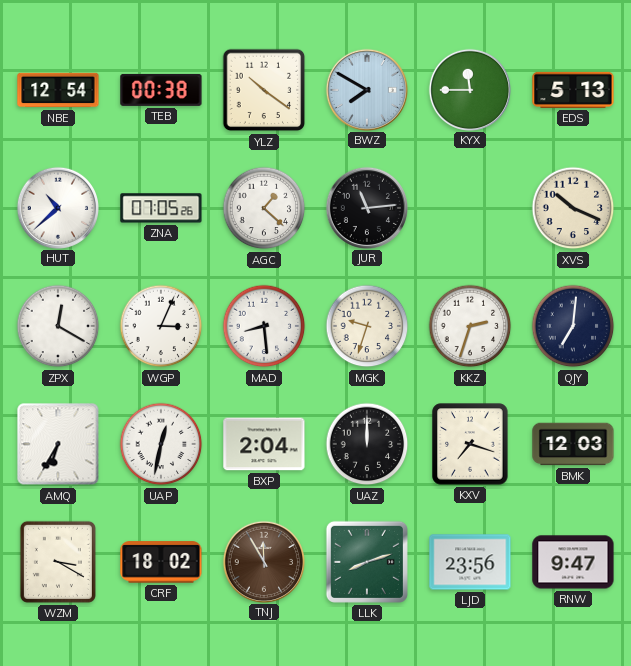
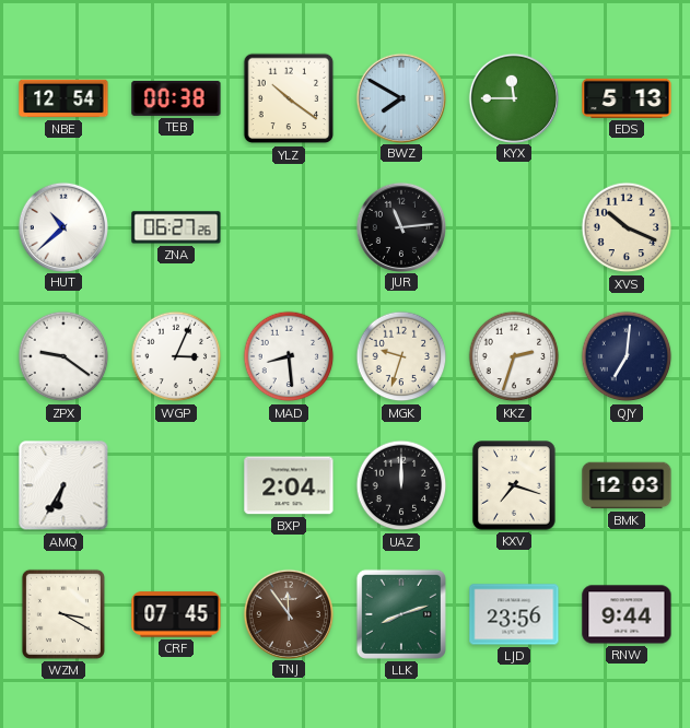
ZNA: 07:05 -> 06:27
AGC: 1:22 -> none
ZPX: 12:20 -> 9:21
UAP: 12:32 -> none
CRF: 18:02 -> 07:45
TNJ: 11:55 -> 11:54
RNW: 9:47 -> 9:44
